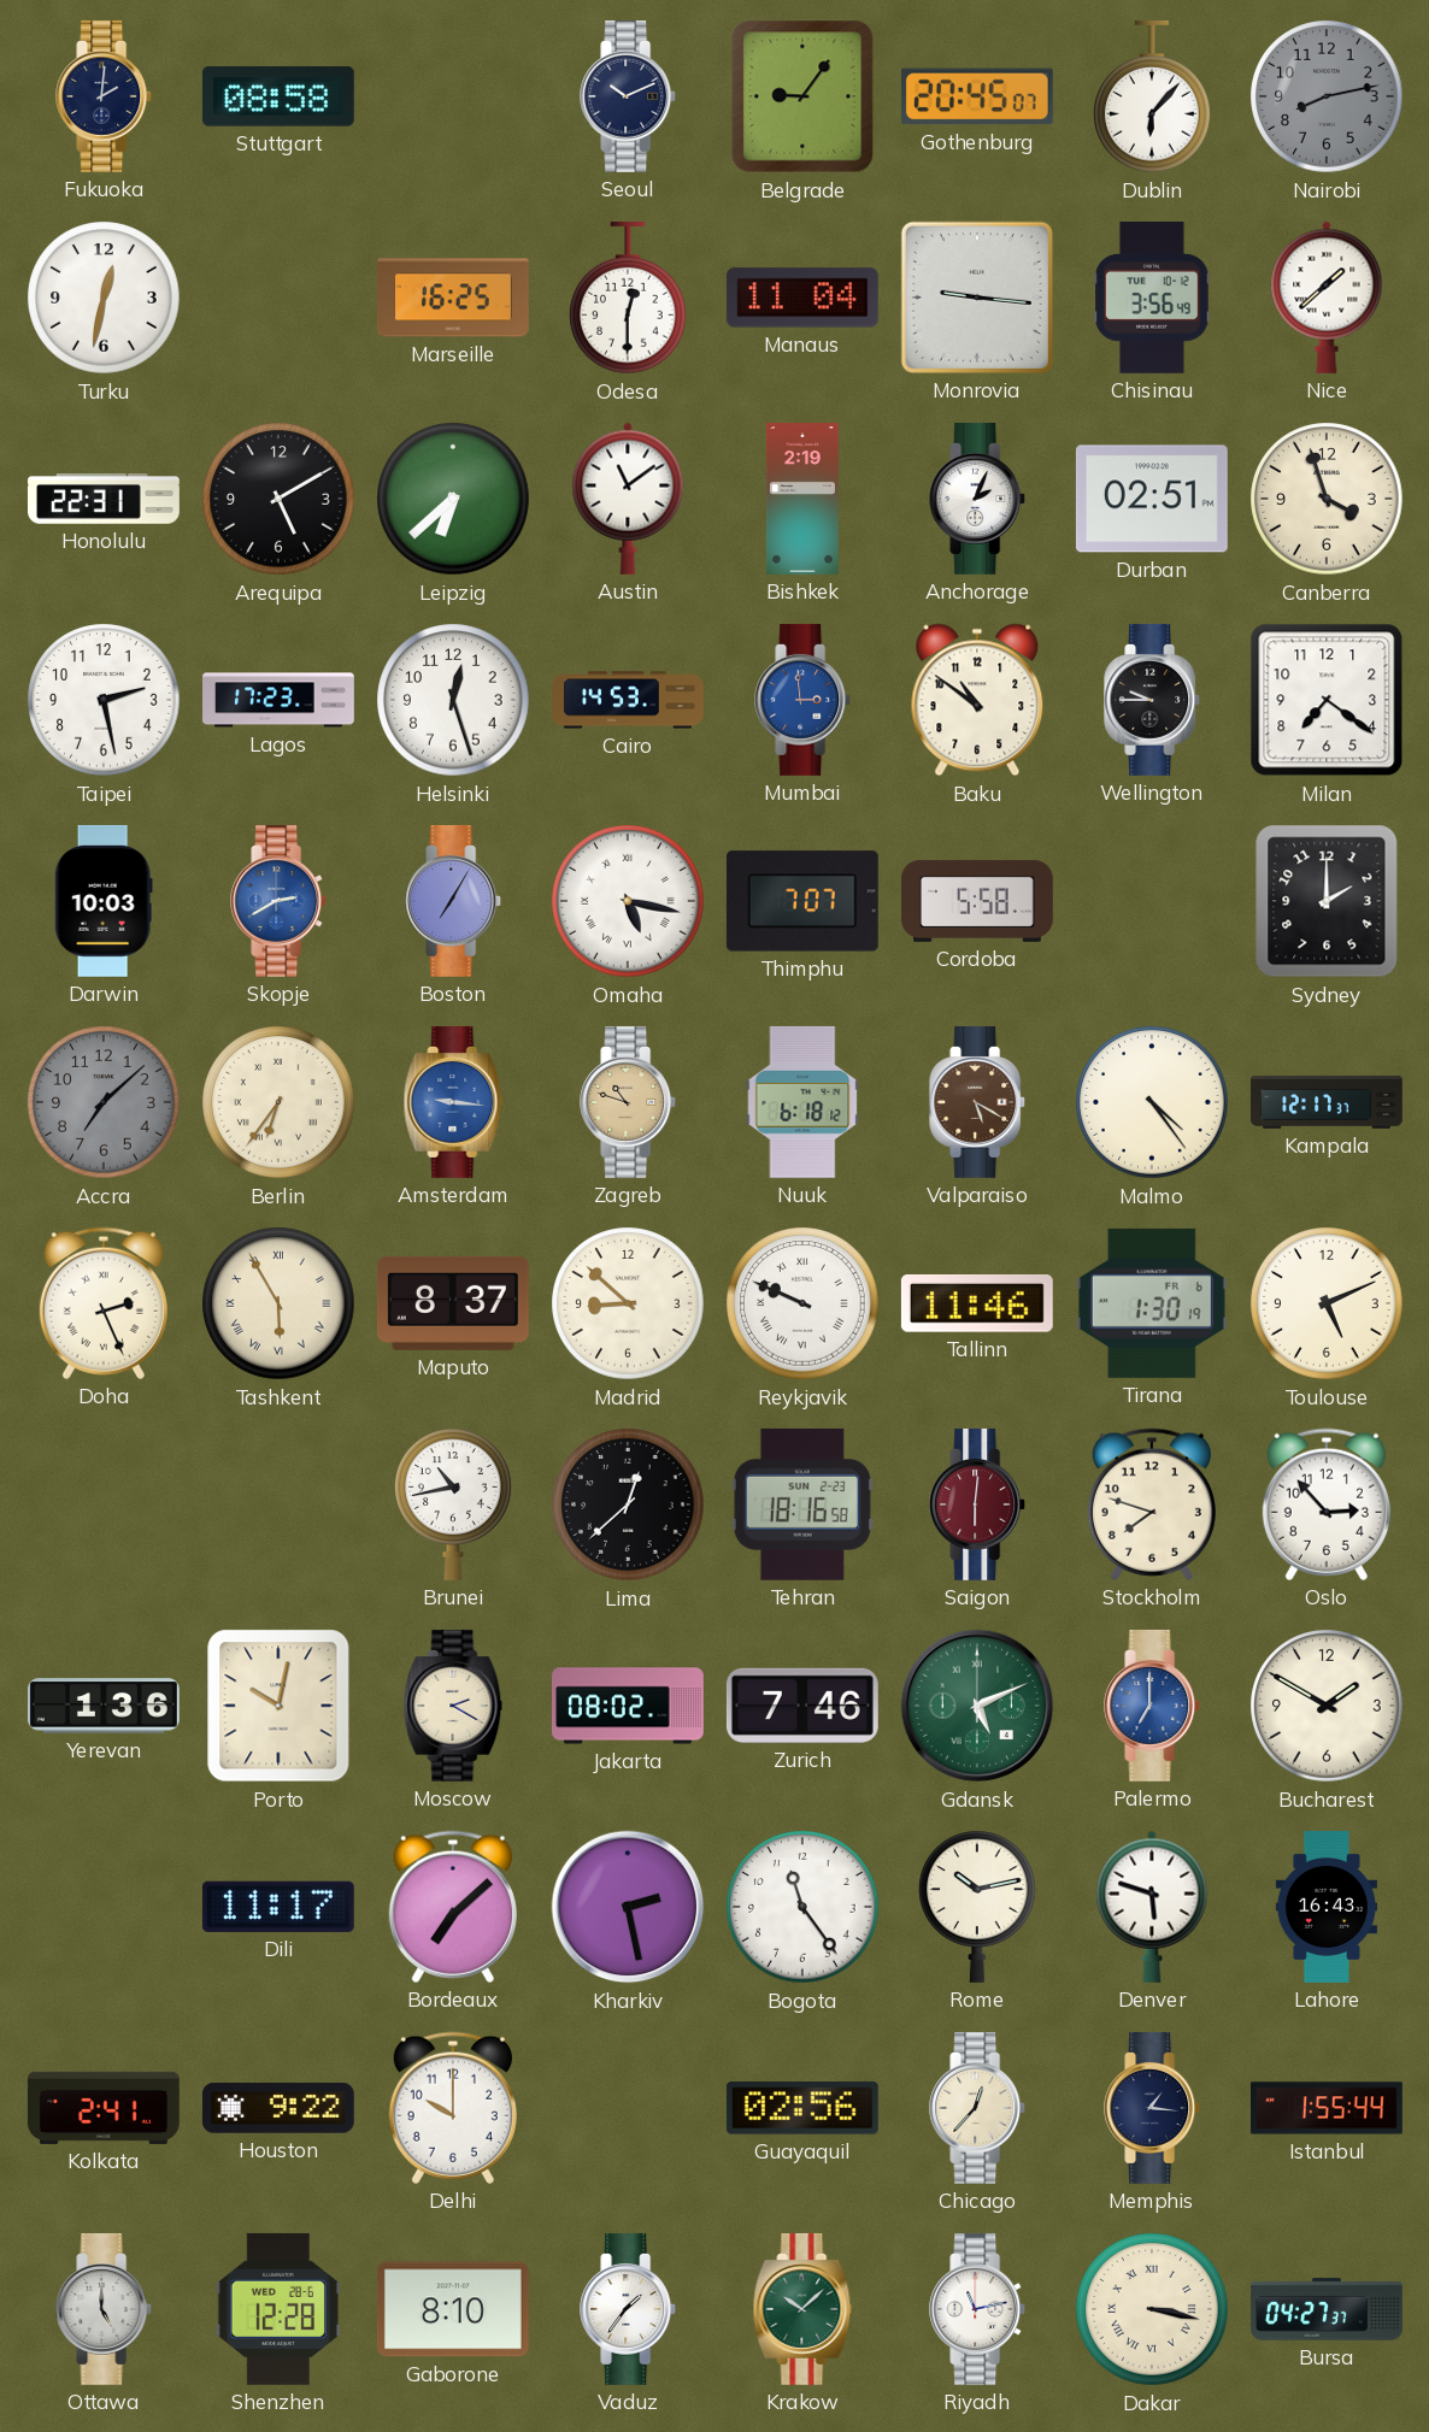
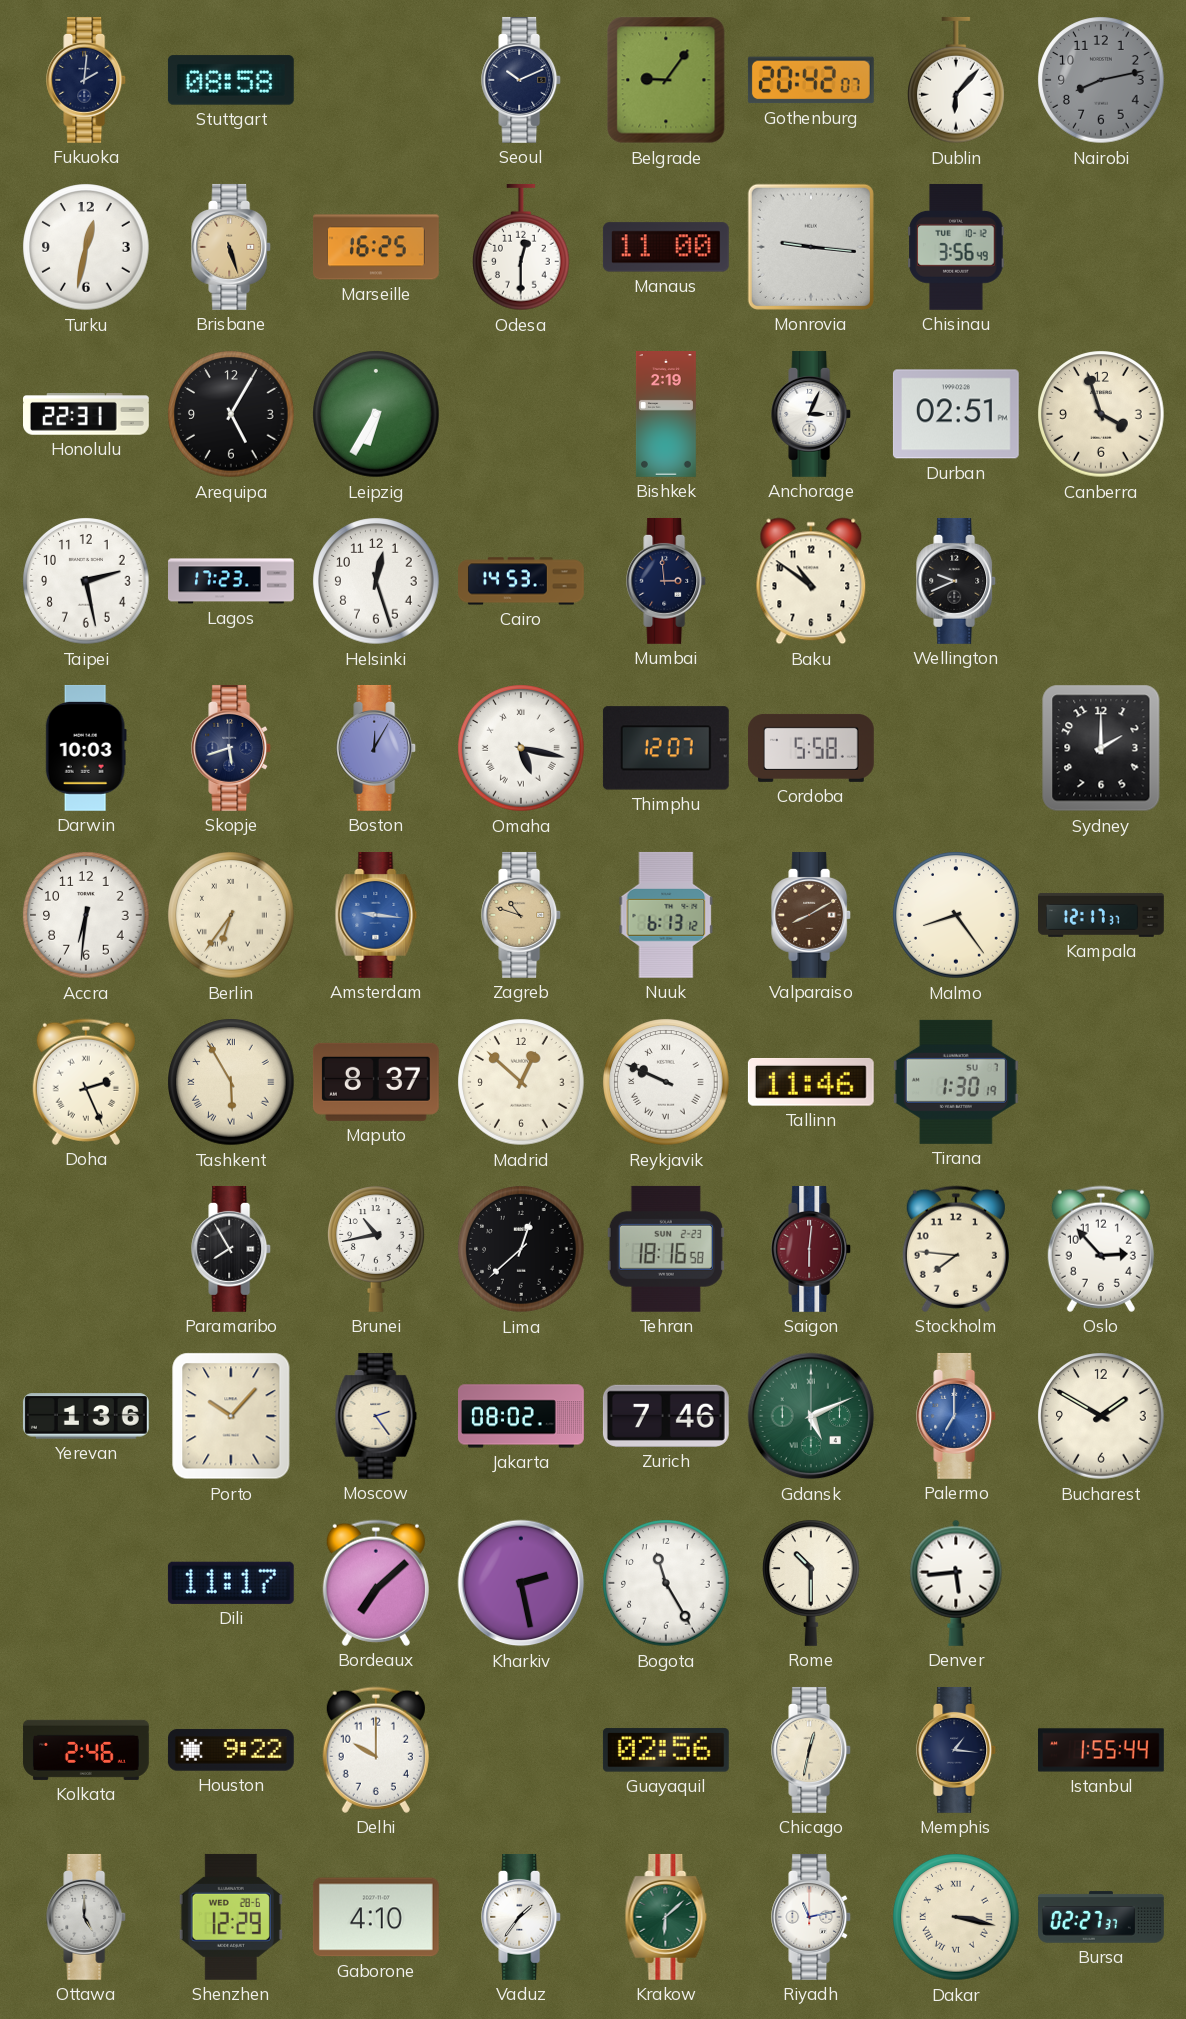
Gothenburg: 20:45 -> 20:42
Brisbane: none -> 5:27
Manaus: 11:04 -> 11:00
Nice: 1:38 -> none
Arequipa: 5:10 -> 5:05
Leipzig: 6:38 -> 6:35
Austin: 11:09 -> none
Anchorage: 2:04 -> 3:04
Mumbai dial: blue -> navy
Wellington: 9:45 -> 9:41
Milan: 7:21 -> none
Skopje: 2:40 -> 5:42
Skopje dial: blue -> navy
Boston: 7:05 -> 12:05
Thimphu: 7:07 -> 12:07
Accra: 7:08 -> 6:31
Accra dial: grey -> white
Nuuk: 6:18 -> 6:13
Valparaiso: 5:20 -> 8:10
Malmo: 4:24 -> 8:24
Madrid: 8:52 -> 12:52
Tirana date: FR 6 -> SU 7
Toulouse: 5:11 -> none
Paramaribo: none -> 7:55
Stockholm: 7:48 -> 7:46
Porto: 10:02 -> 10:07
Moscow: 2:20 -> 2:24
Bogota: 11:24 -> 11:25
Rome: 10:13 -> 10:30
Denver: 5:48 -> 5:44
Lahore: 16:43 -> none
Kolkata: 2:41 -> 2:46
Chicago: 12:37 -> 12:32
Shenzhen: 12:28 -> 12:29
Gaborone: 8:10 -> 4:10
Krakow: 10:08 -> 6:08
Bursa: 04:27 -> 02:27
